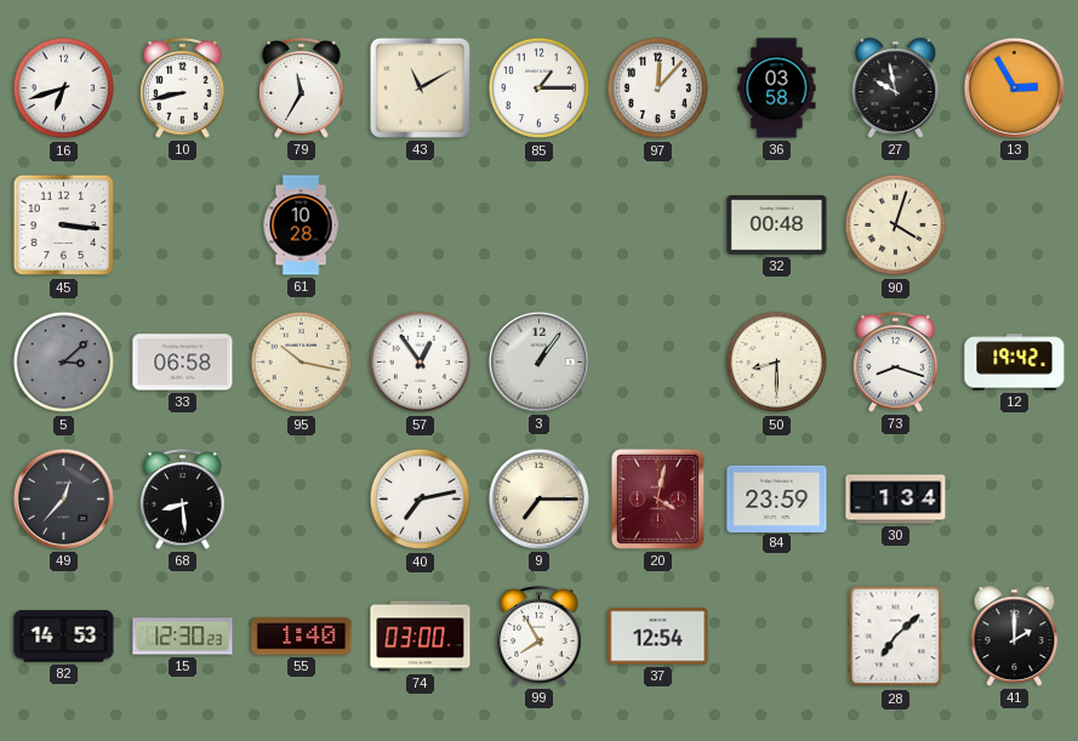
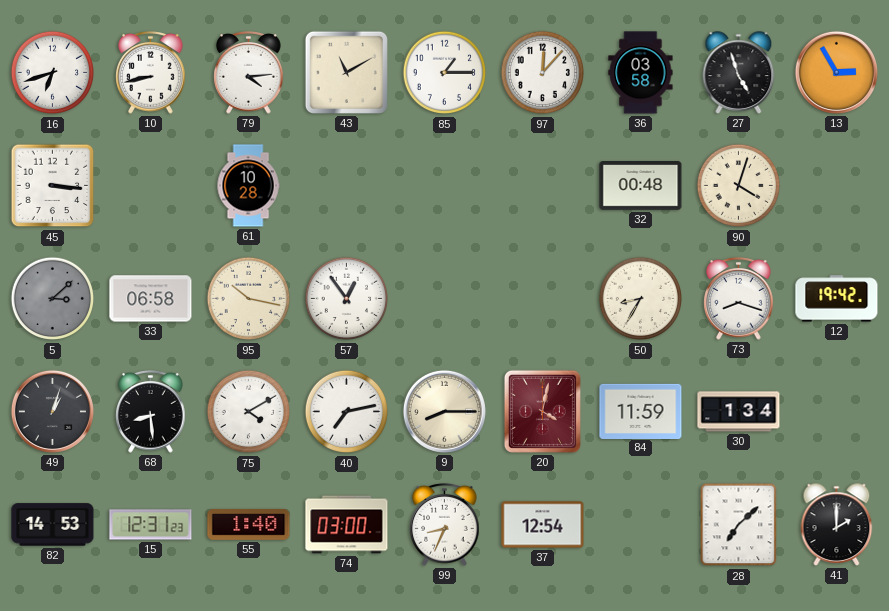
79: 11:35 -> 4:14
27: 9:58 -> 4:57
3: 1:06 -> none
50: 8:30 -> 8:35
49: 12:37 -> 1:03
75: none -> 4:10
9: 7:15 -> 8:15
84: 23:59 -> 11:59
15: 12:30 -> 12:31
99: 7:55 -> 8:34
